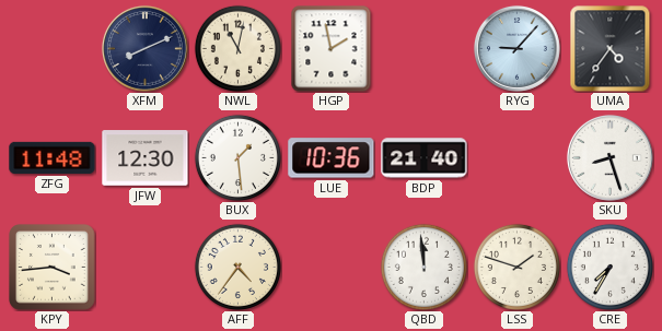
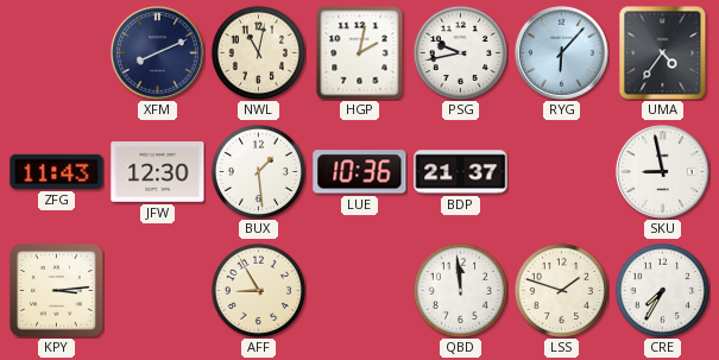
HGP: 1:58 -> 2:02
PSG: none -> 9:43
RYG: 9:07 -> 6:07
ZFG: 11:48 -> 11:43
BDP: 21:40 -> 21:37
SKU: 8:27 -> 8:58
KPY: 3:44 -> 3:14
AFF: 4:36 -> 8:55
